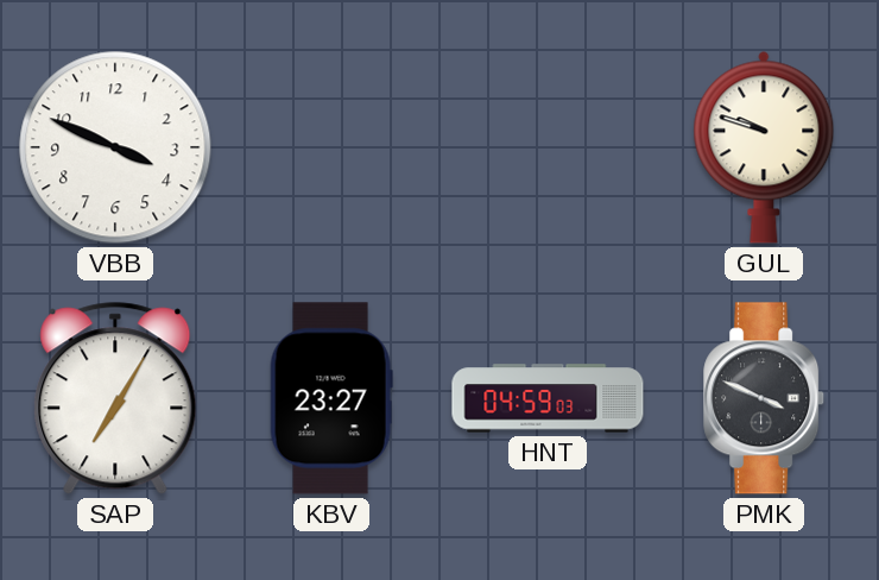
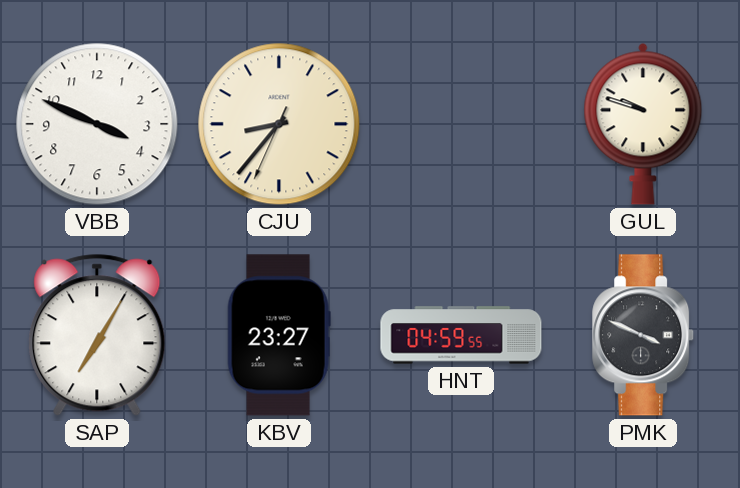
CJU: none -> 8:36
HNT: 04:59:03 -> 04:59:55
